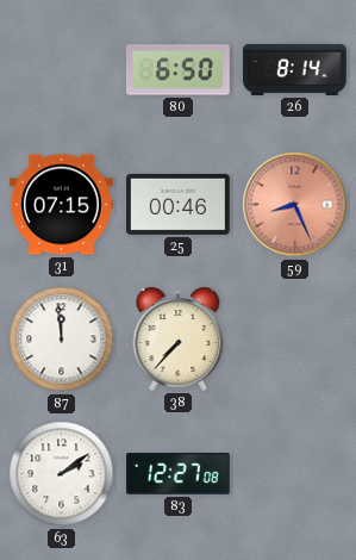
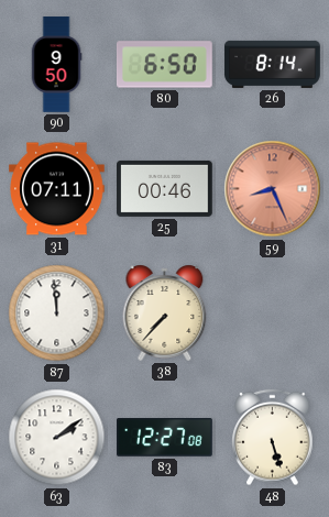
90: none -> 9:50
31: 07:15 -> 07:11
48: none -> 5:27
